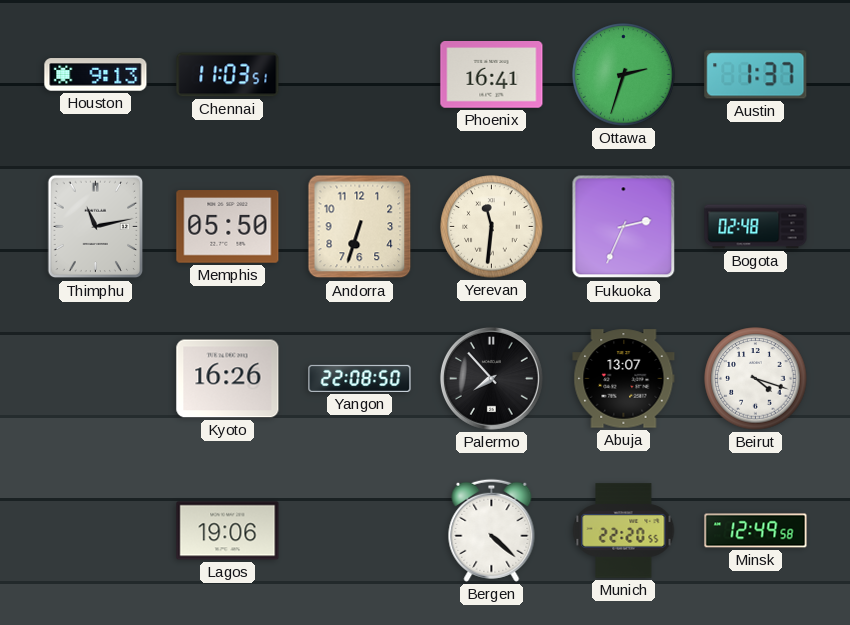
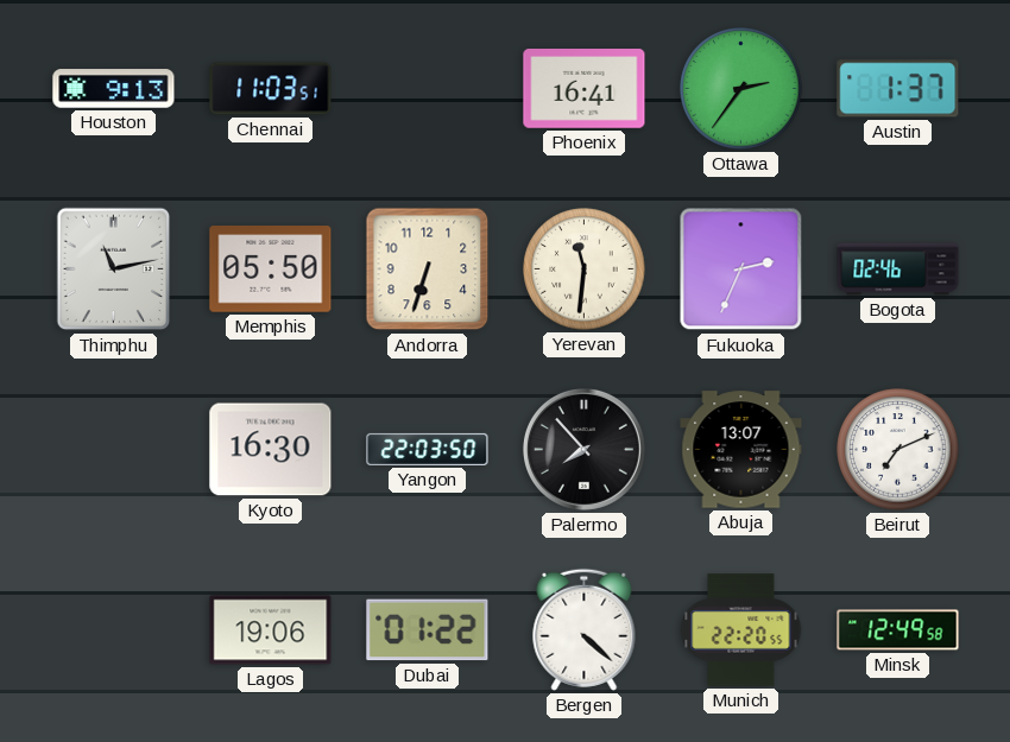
Ottawa: 2:33 -> 2:36
Bogota: 02:48 -> 02:46
Kyoto: 16:26 -> 16:30
Yangon: 22:08 -> 22:03
Beirut: 4:18 -> 7:11
Dubai: none -> 01:22
